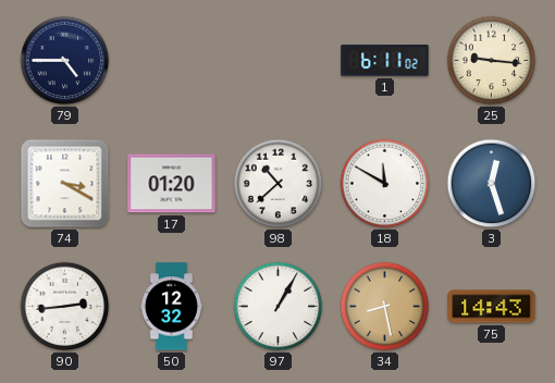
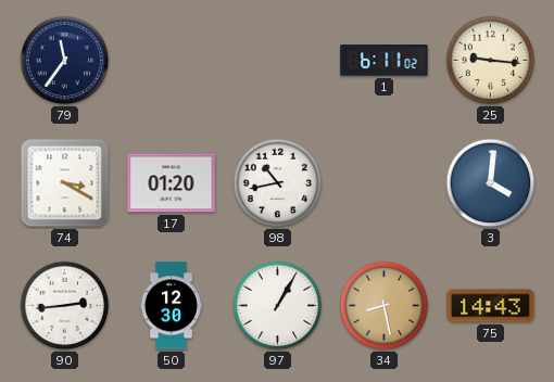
79: 4:45 -> 11:36
98: 10:38 -> 10:43
18: 11:50 -> none
3: 12:27 -> 4:01
50: 12:32 -> 12:30
